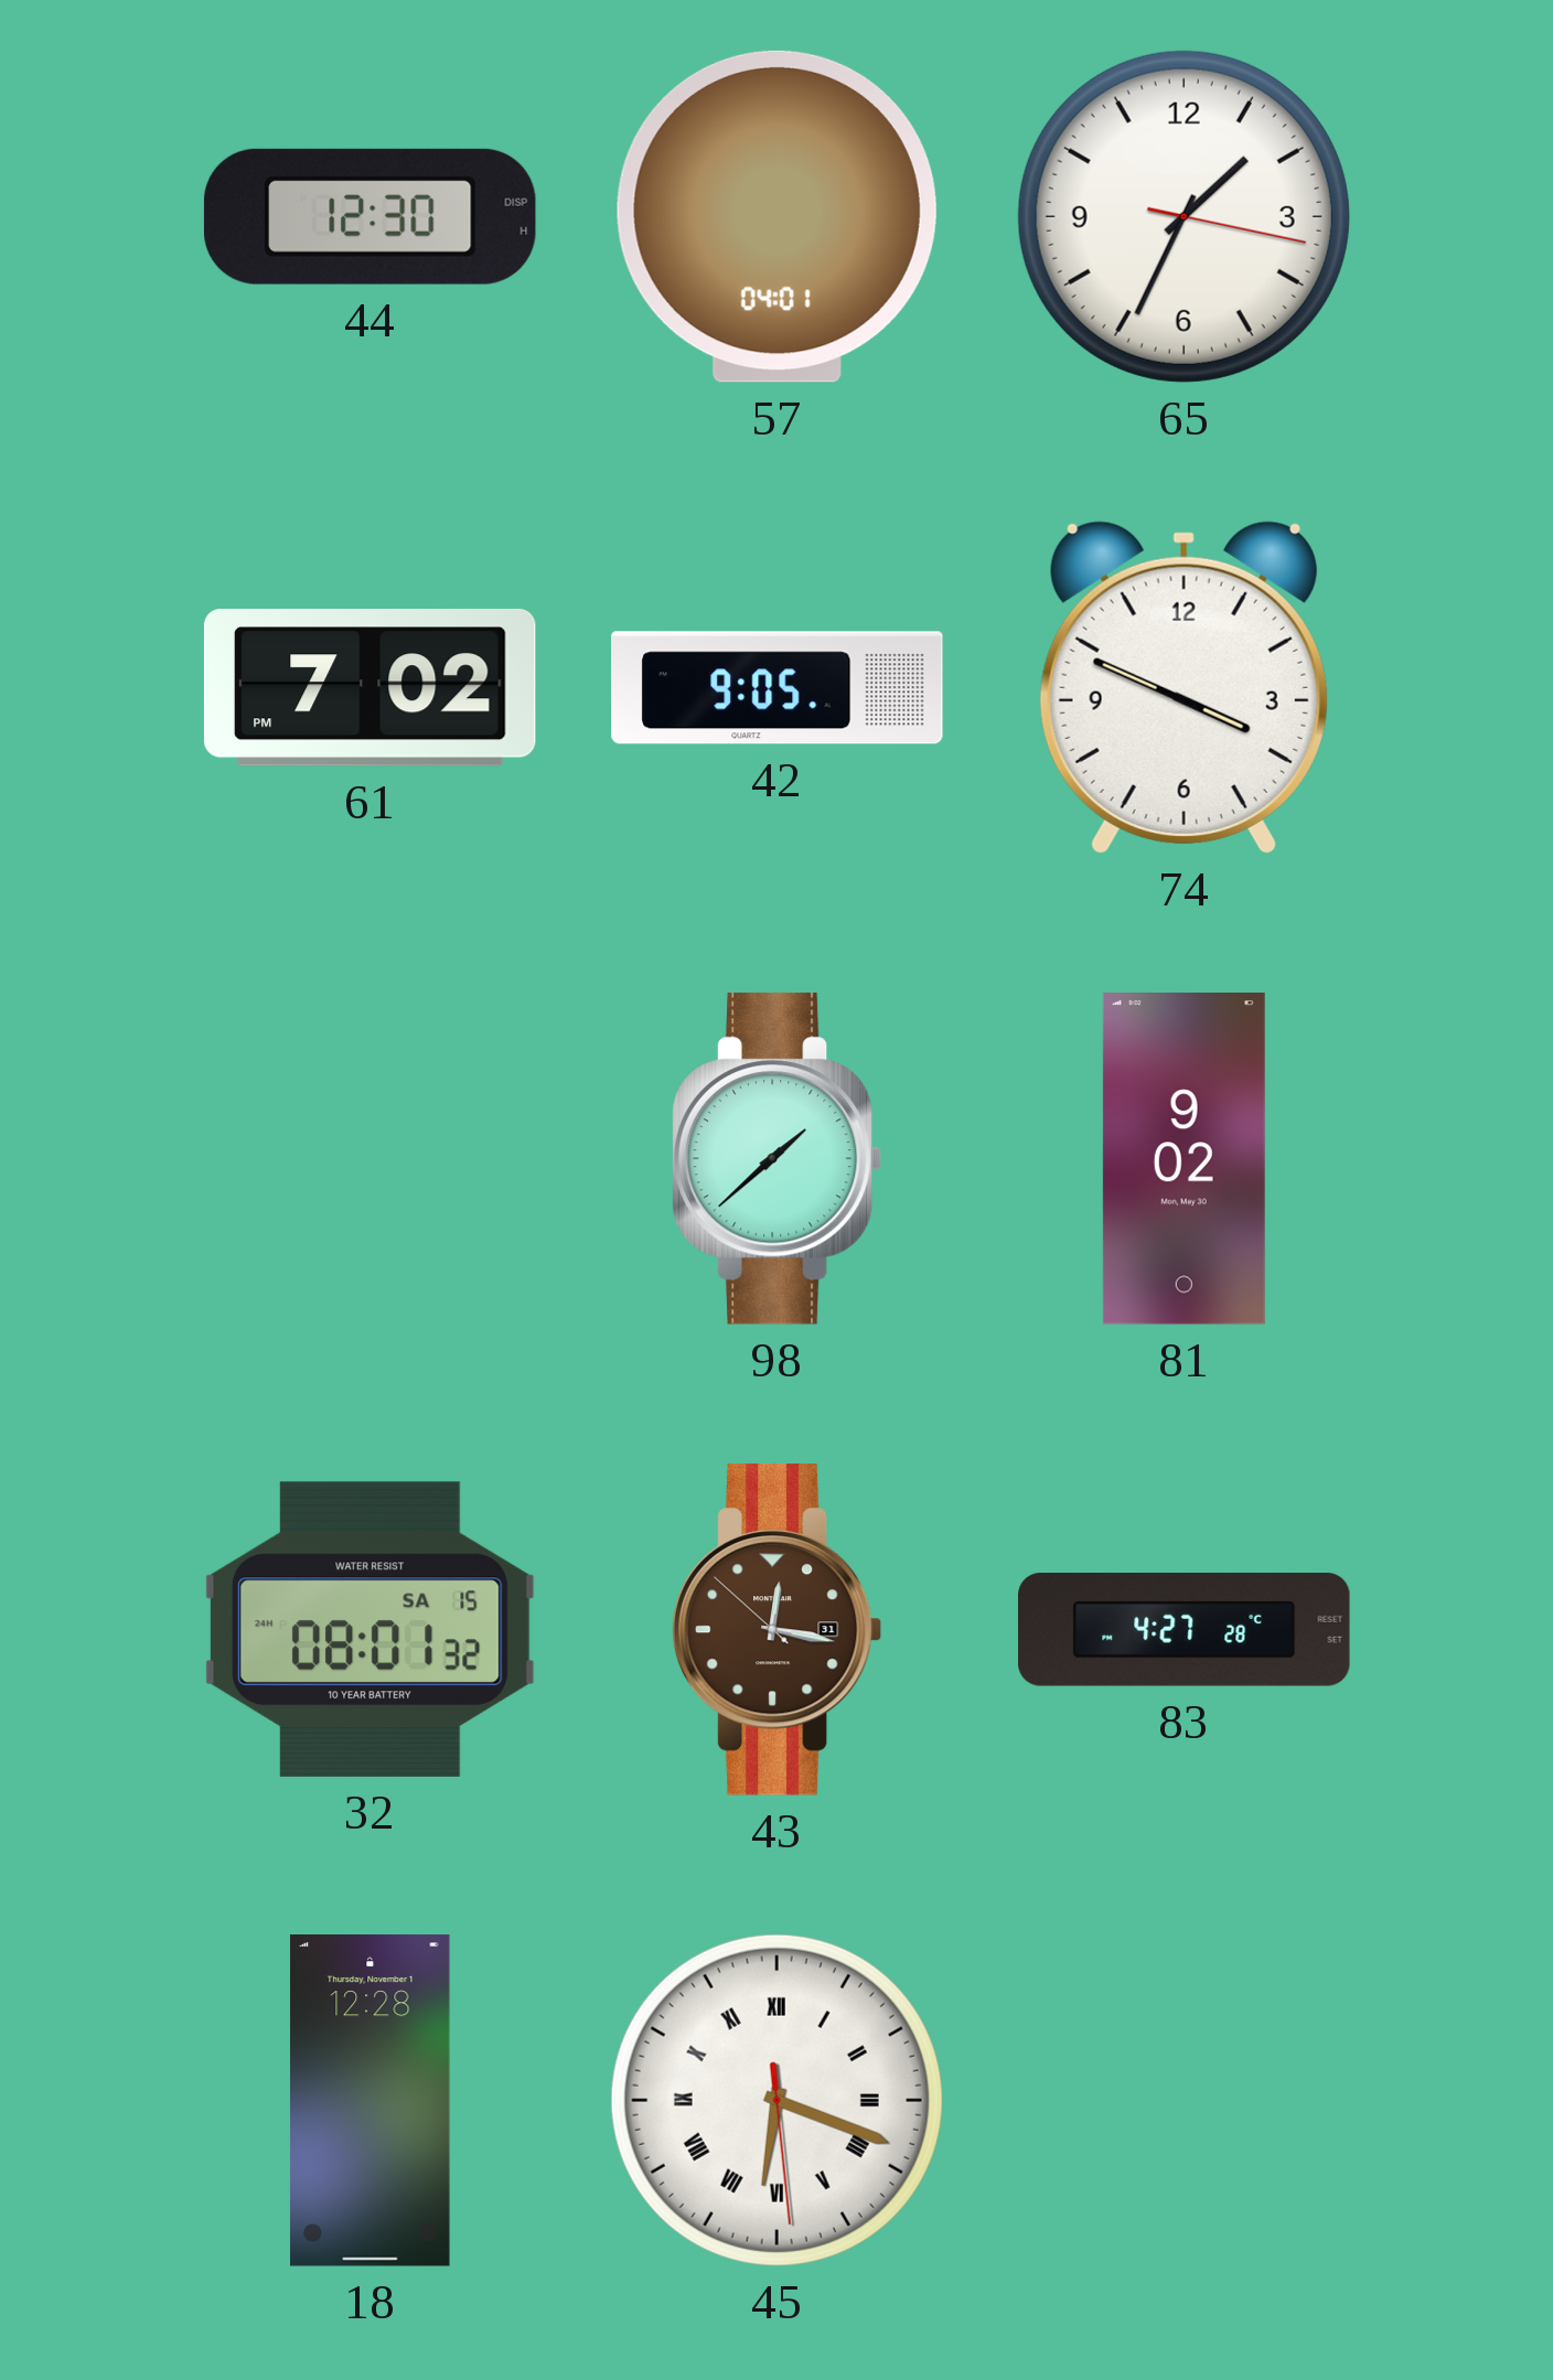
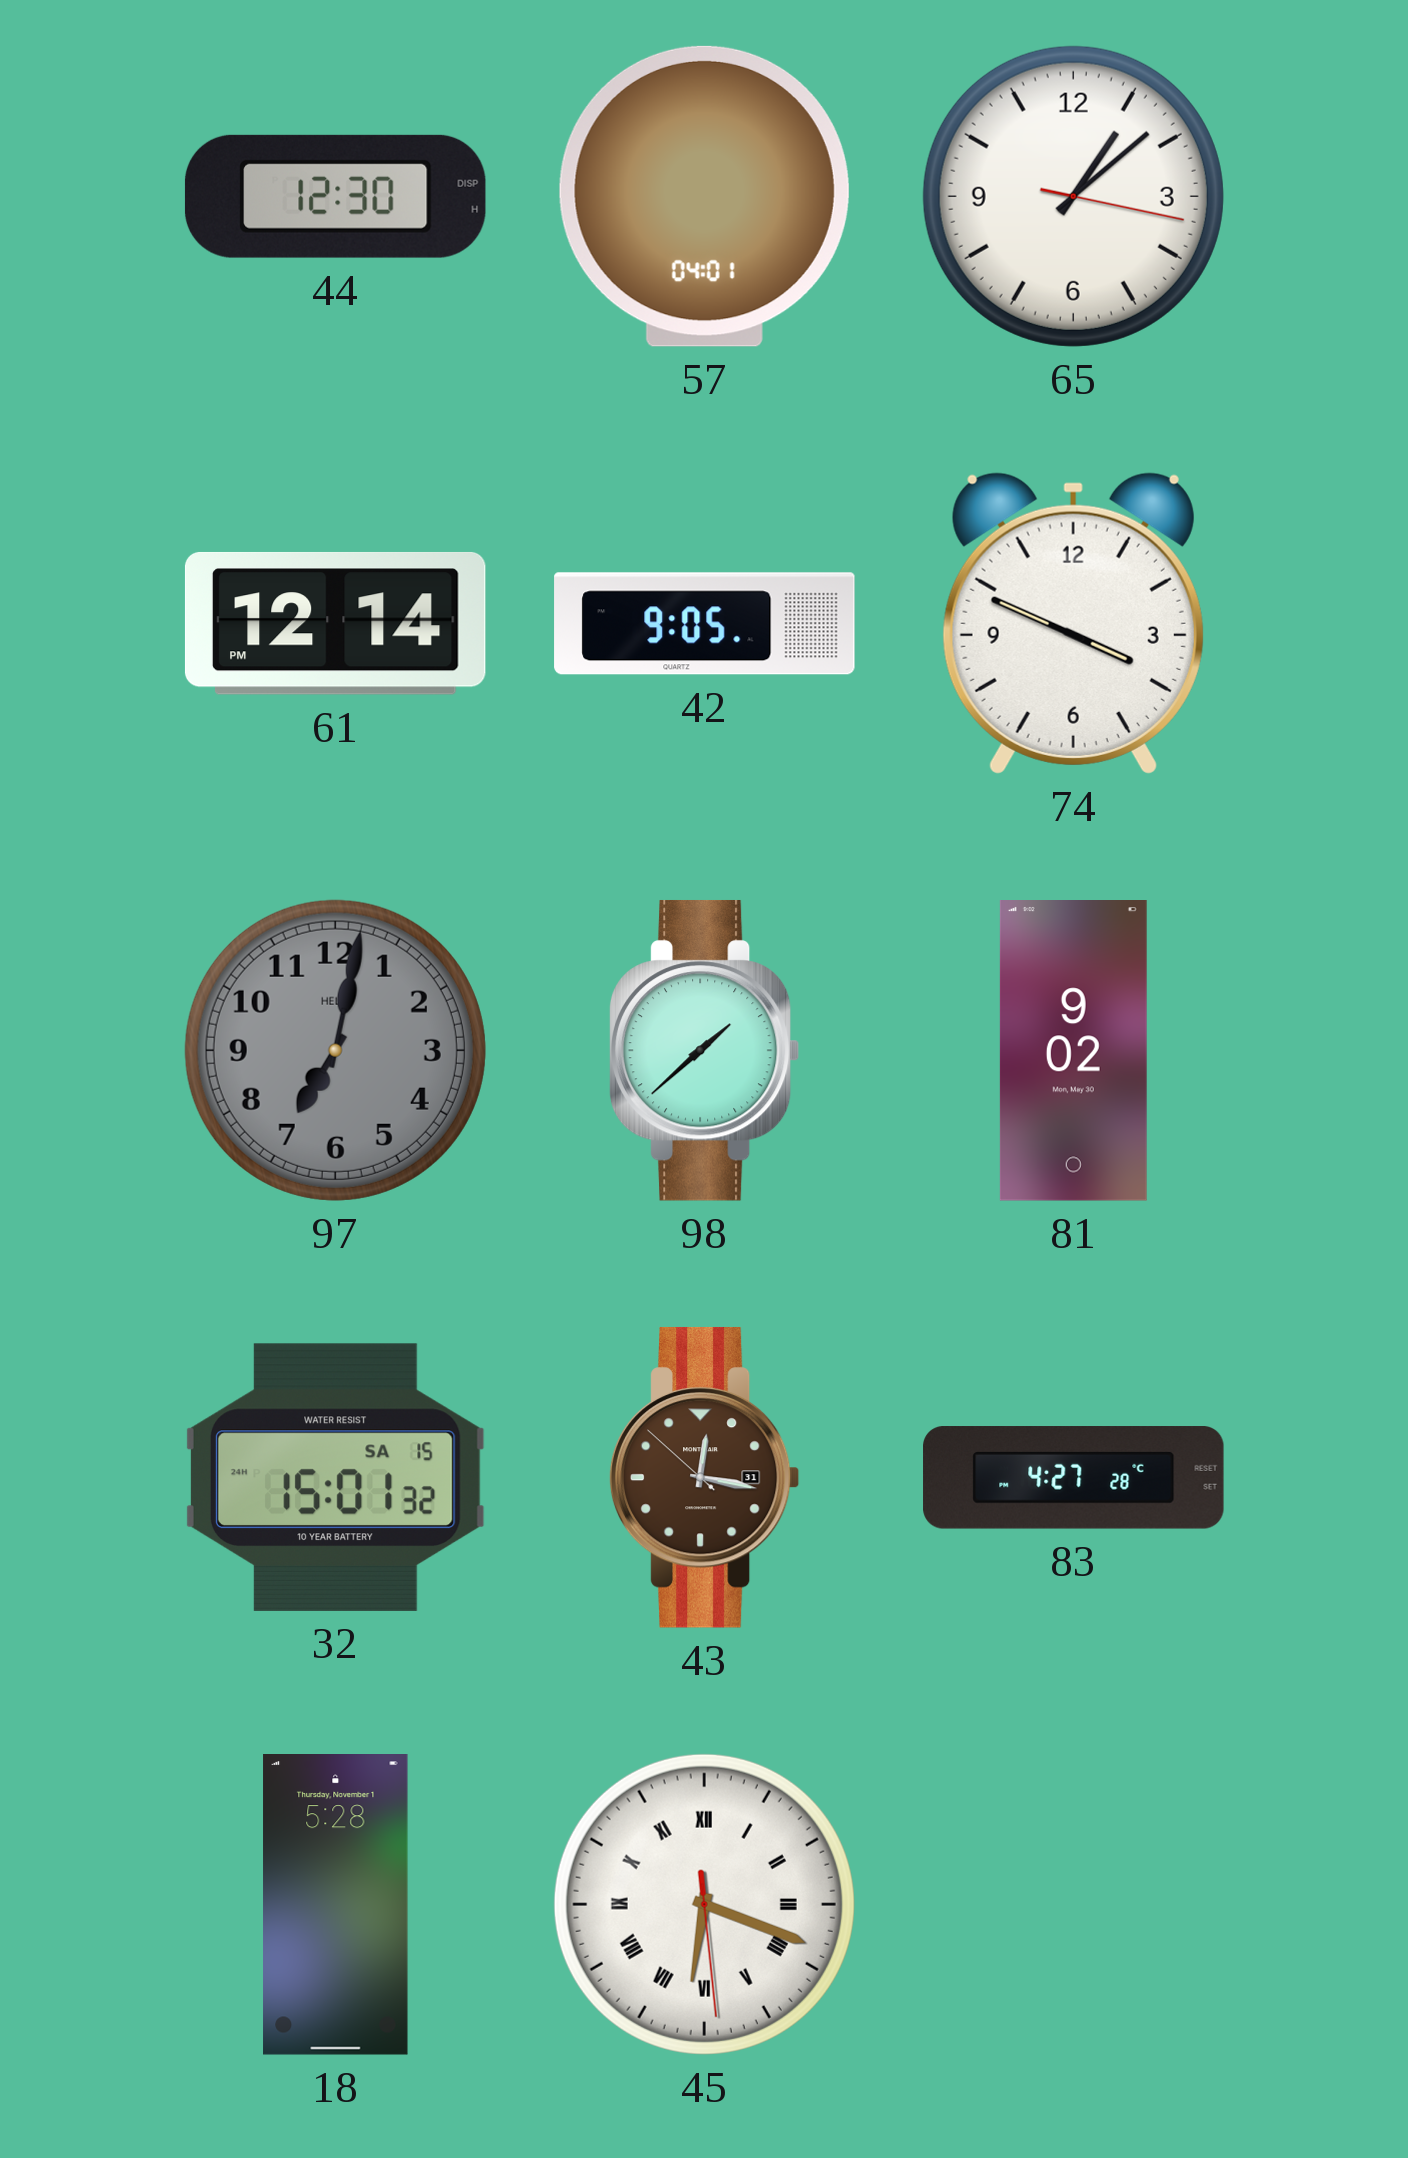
65: 1:34 -> 1:08
61: 7:02 -> 12:14
97: none -> 7:02
32: 08:01 -> 15:01
18: 12:28 -> 5:28
